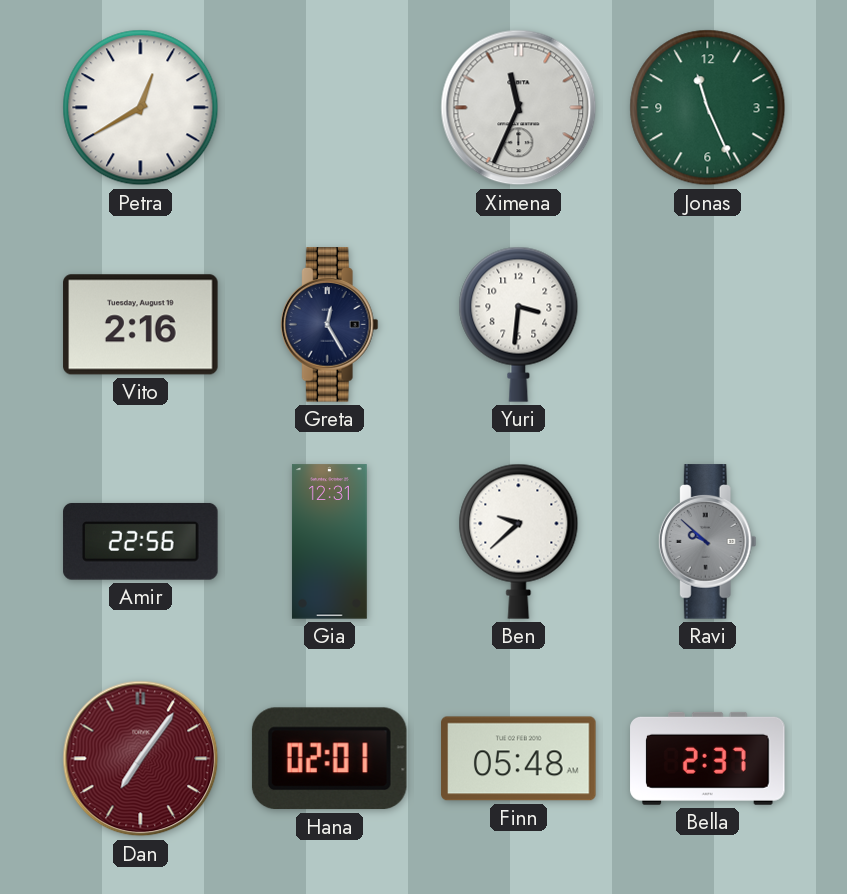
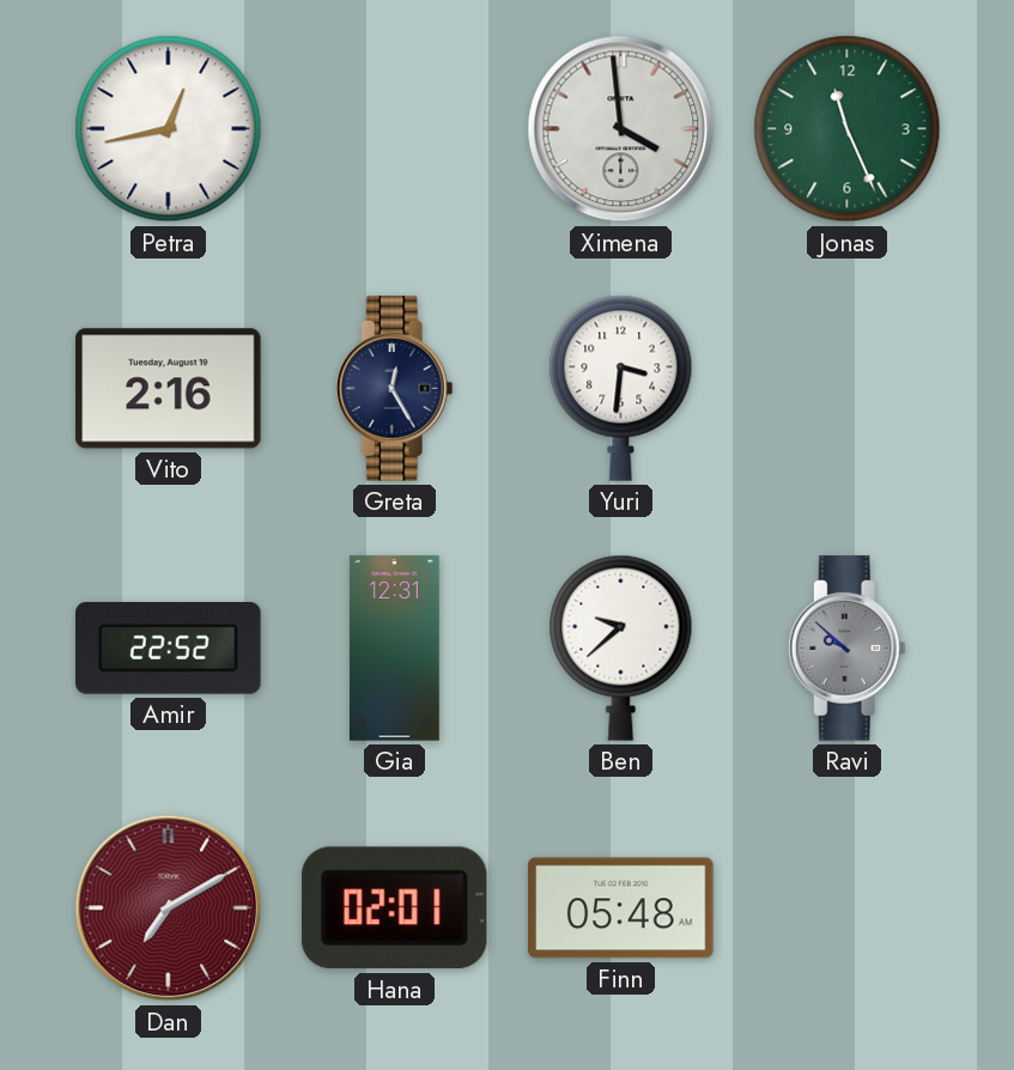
Petra: 12:40 -> 12:43
Ximena: 11:34 -> 3:59
Amir: 22:56 -> 22:52
Dan: 7:06 -> 7:10
Bella: 2:37 -> none
